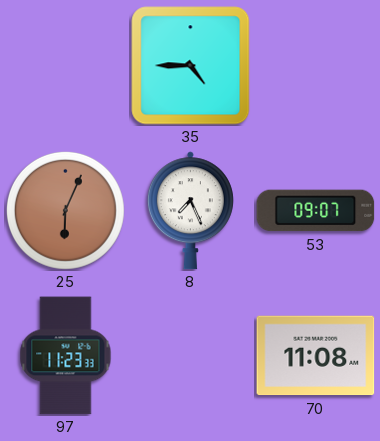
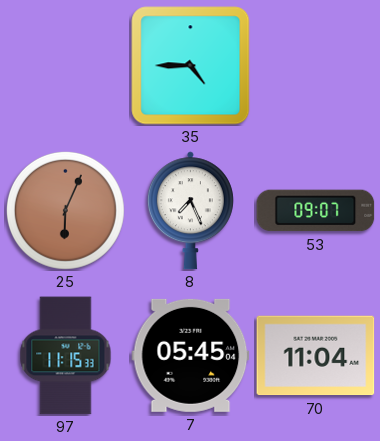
97: 11:23 -> 11:15
7: none -> 05:45
70: 11:08 -> 11:04
